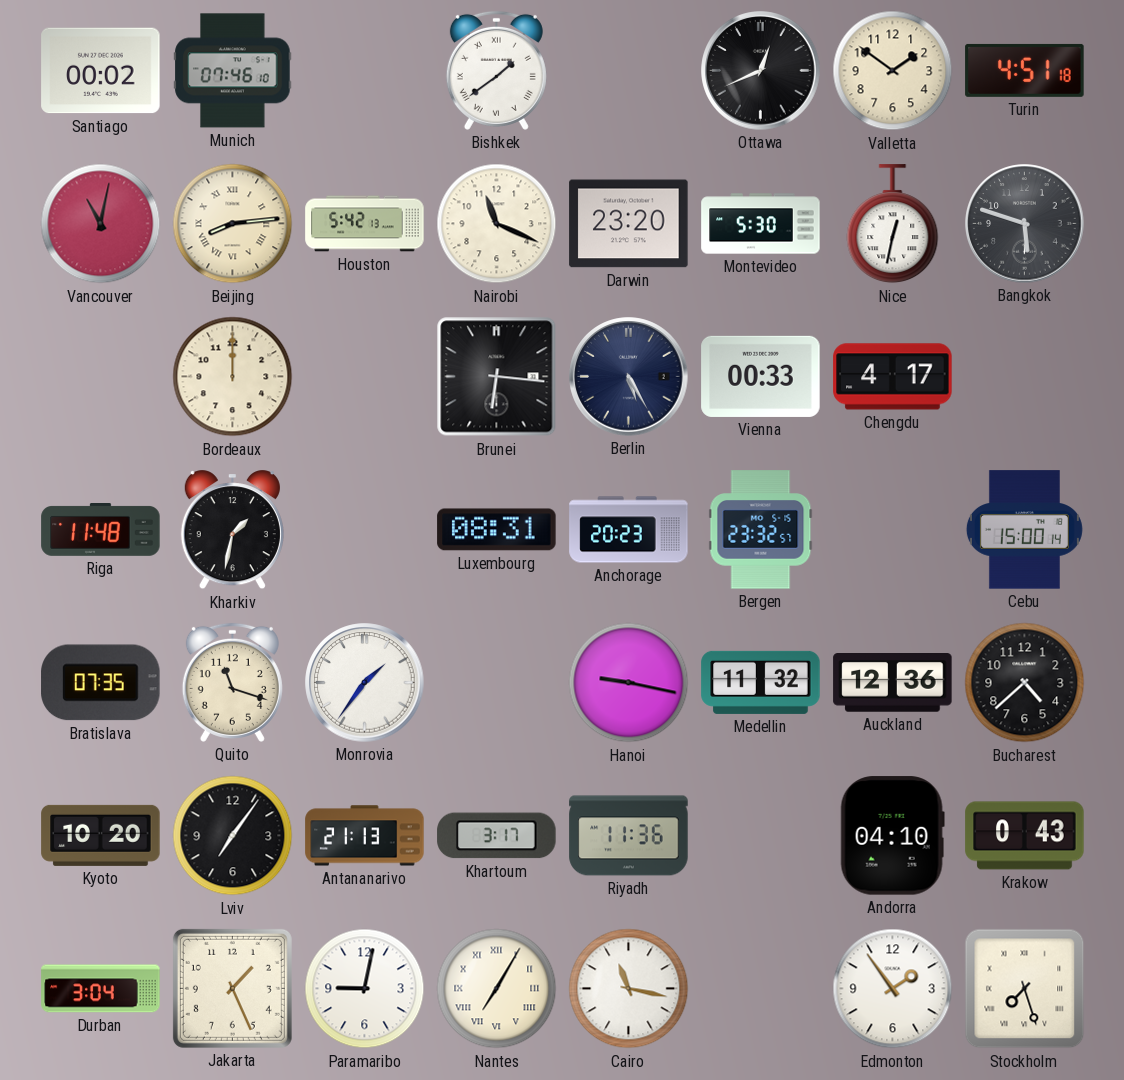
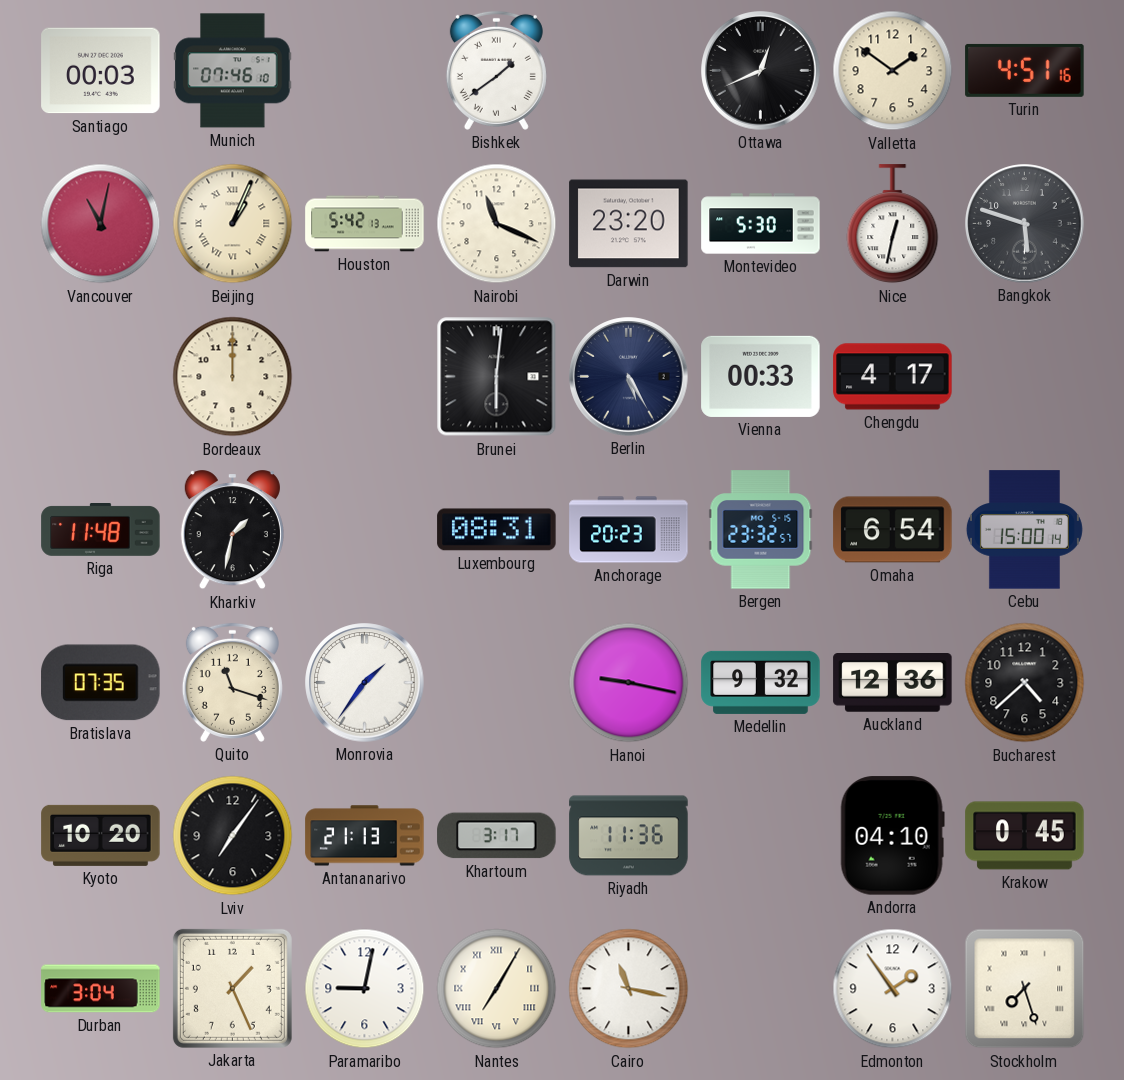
Santiago: 00:02 -> 00:03
Turin: 4:51:18 -> 4:51:16
Beijing: 8:14 -> 1:04
Brunei: 6:16 -> 6:01
Omaha: none -> 6:54
Medellin: 11:32 -> 9:32
Krakow: 0:43 -> 0:45
